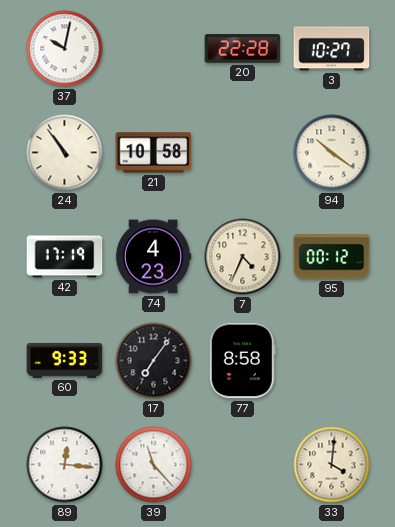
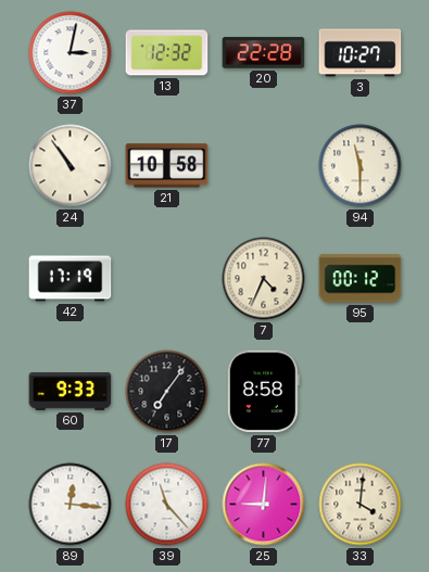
37: 10:02 -> 3:02
13: none -> 12:32
94: 10:21 -> 11:30
74: 4:23 -> none
25: none -> 9:01
